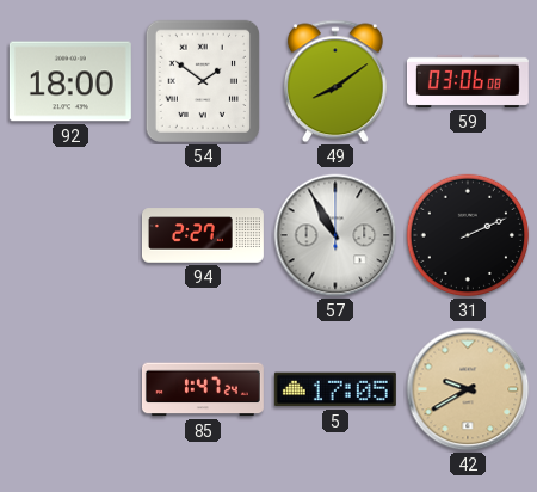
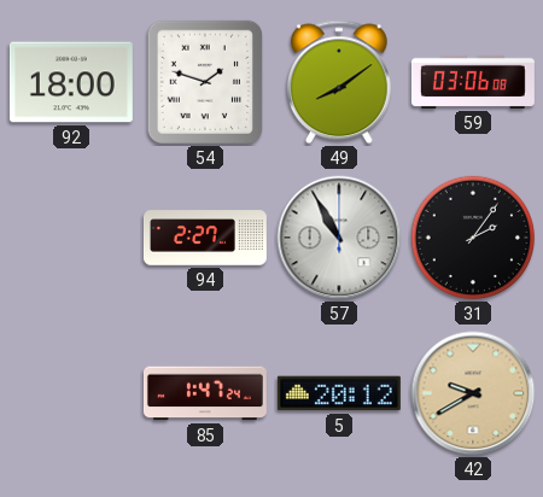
54: 1:51 -> 1:48
31: 2:11 -> 2:06
5: 17:05 -> 20:12
